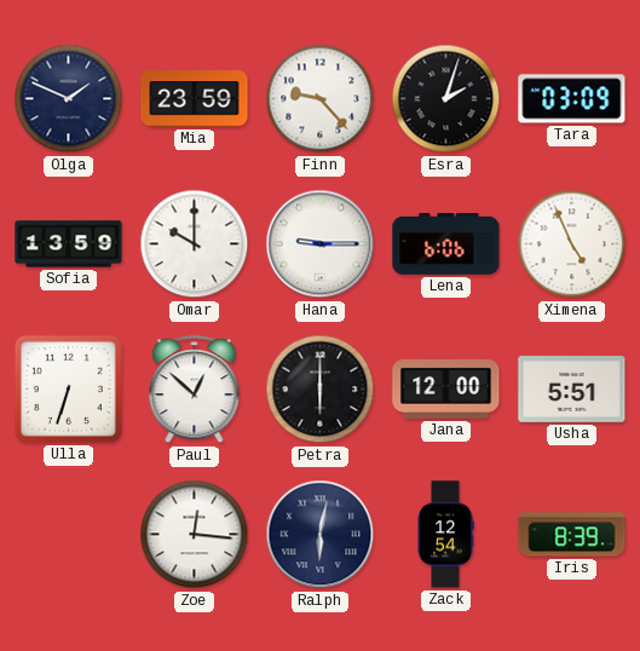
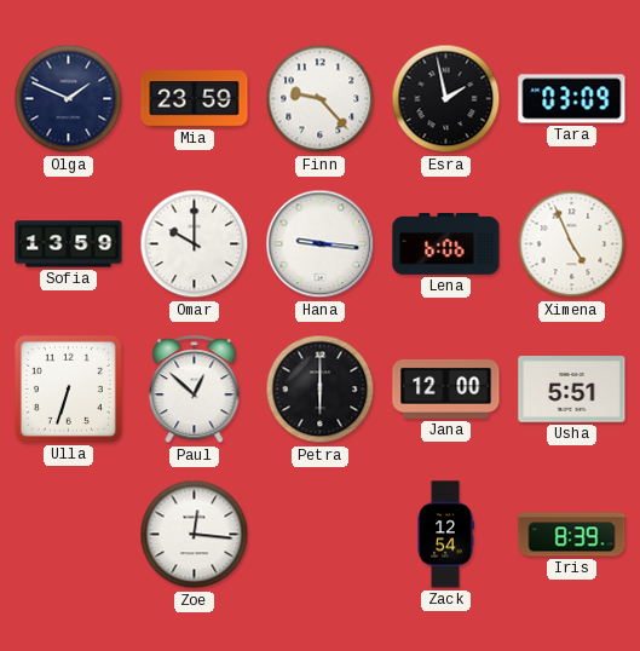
Esra: 2:03 -> 1:58
Hana: 9:15 -> 9:16
Ralph: 6:02 -> none
